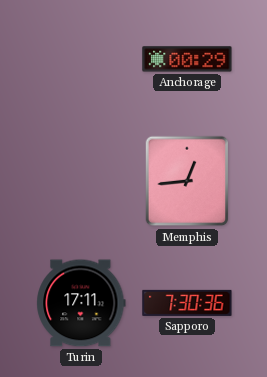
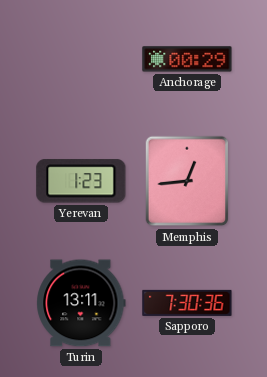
Yerevan: none -> 1:23
Turin: 17:11 -> 13:11
